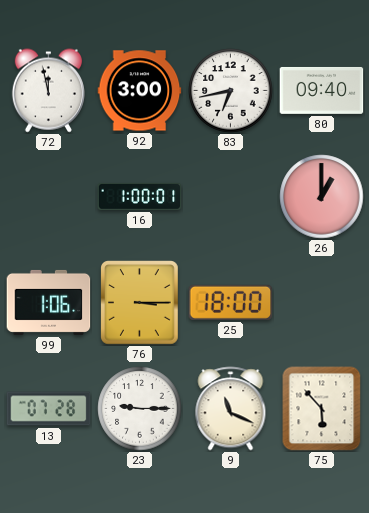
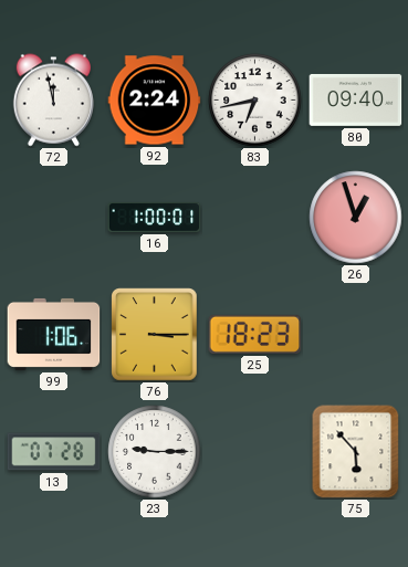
92: 3:00 -> 2:24
26: 1:00 -> 12:57
25: 18:00 -> 18:23
9: 11:19 -> none
